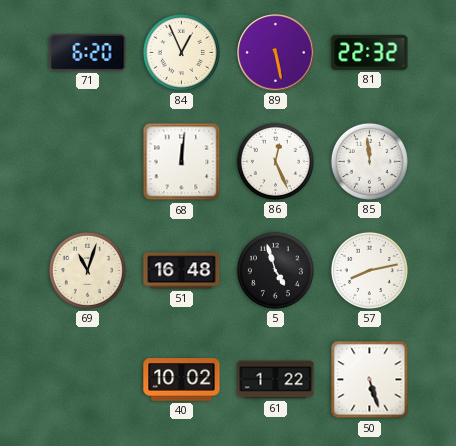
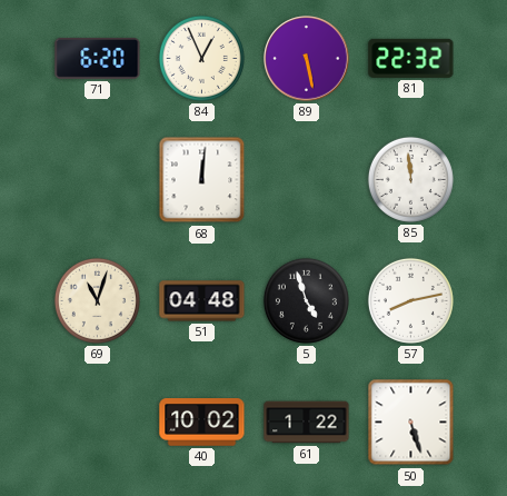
86: 12:26 -> none
51: 16:48 -> 04:48
